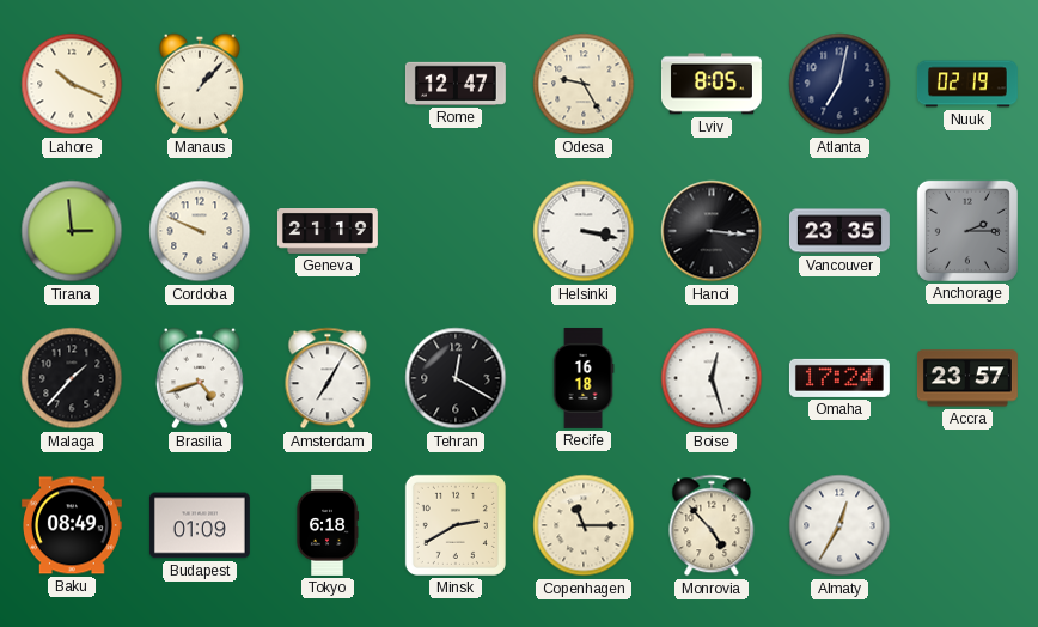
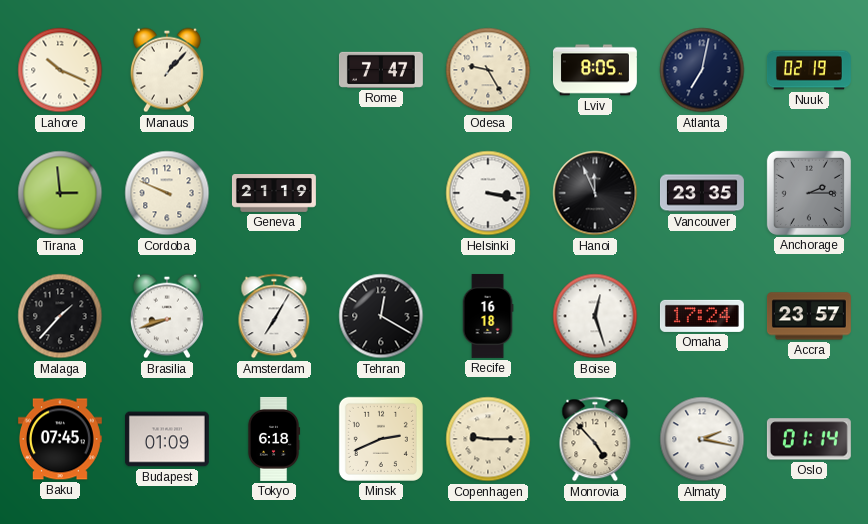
Rome: 12:47 -> 7:47
Hanoi: 3:16 -> 11:56
Brasilia: 4:42 -> 8:42
Baku: 08:49 -> 07:45
Minsk: 2:40 -> 2:41
Copenhagen: 11:15 -> 9:15
Almaty: 12:35 -> 2:17
Oslo: none -> 01:14
